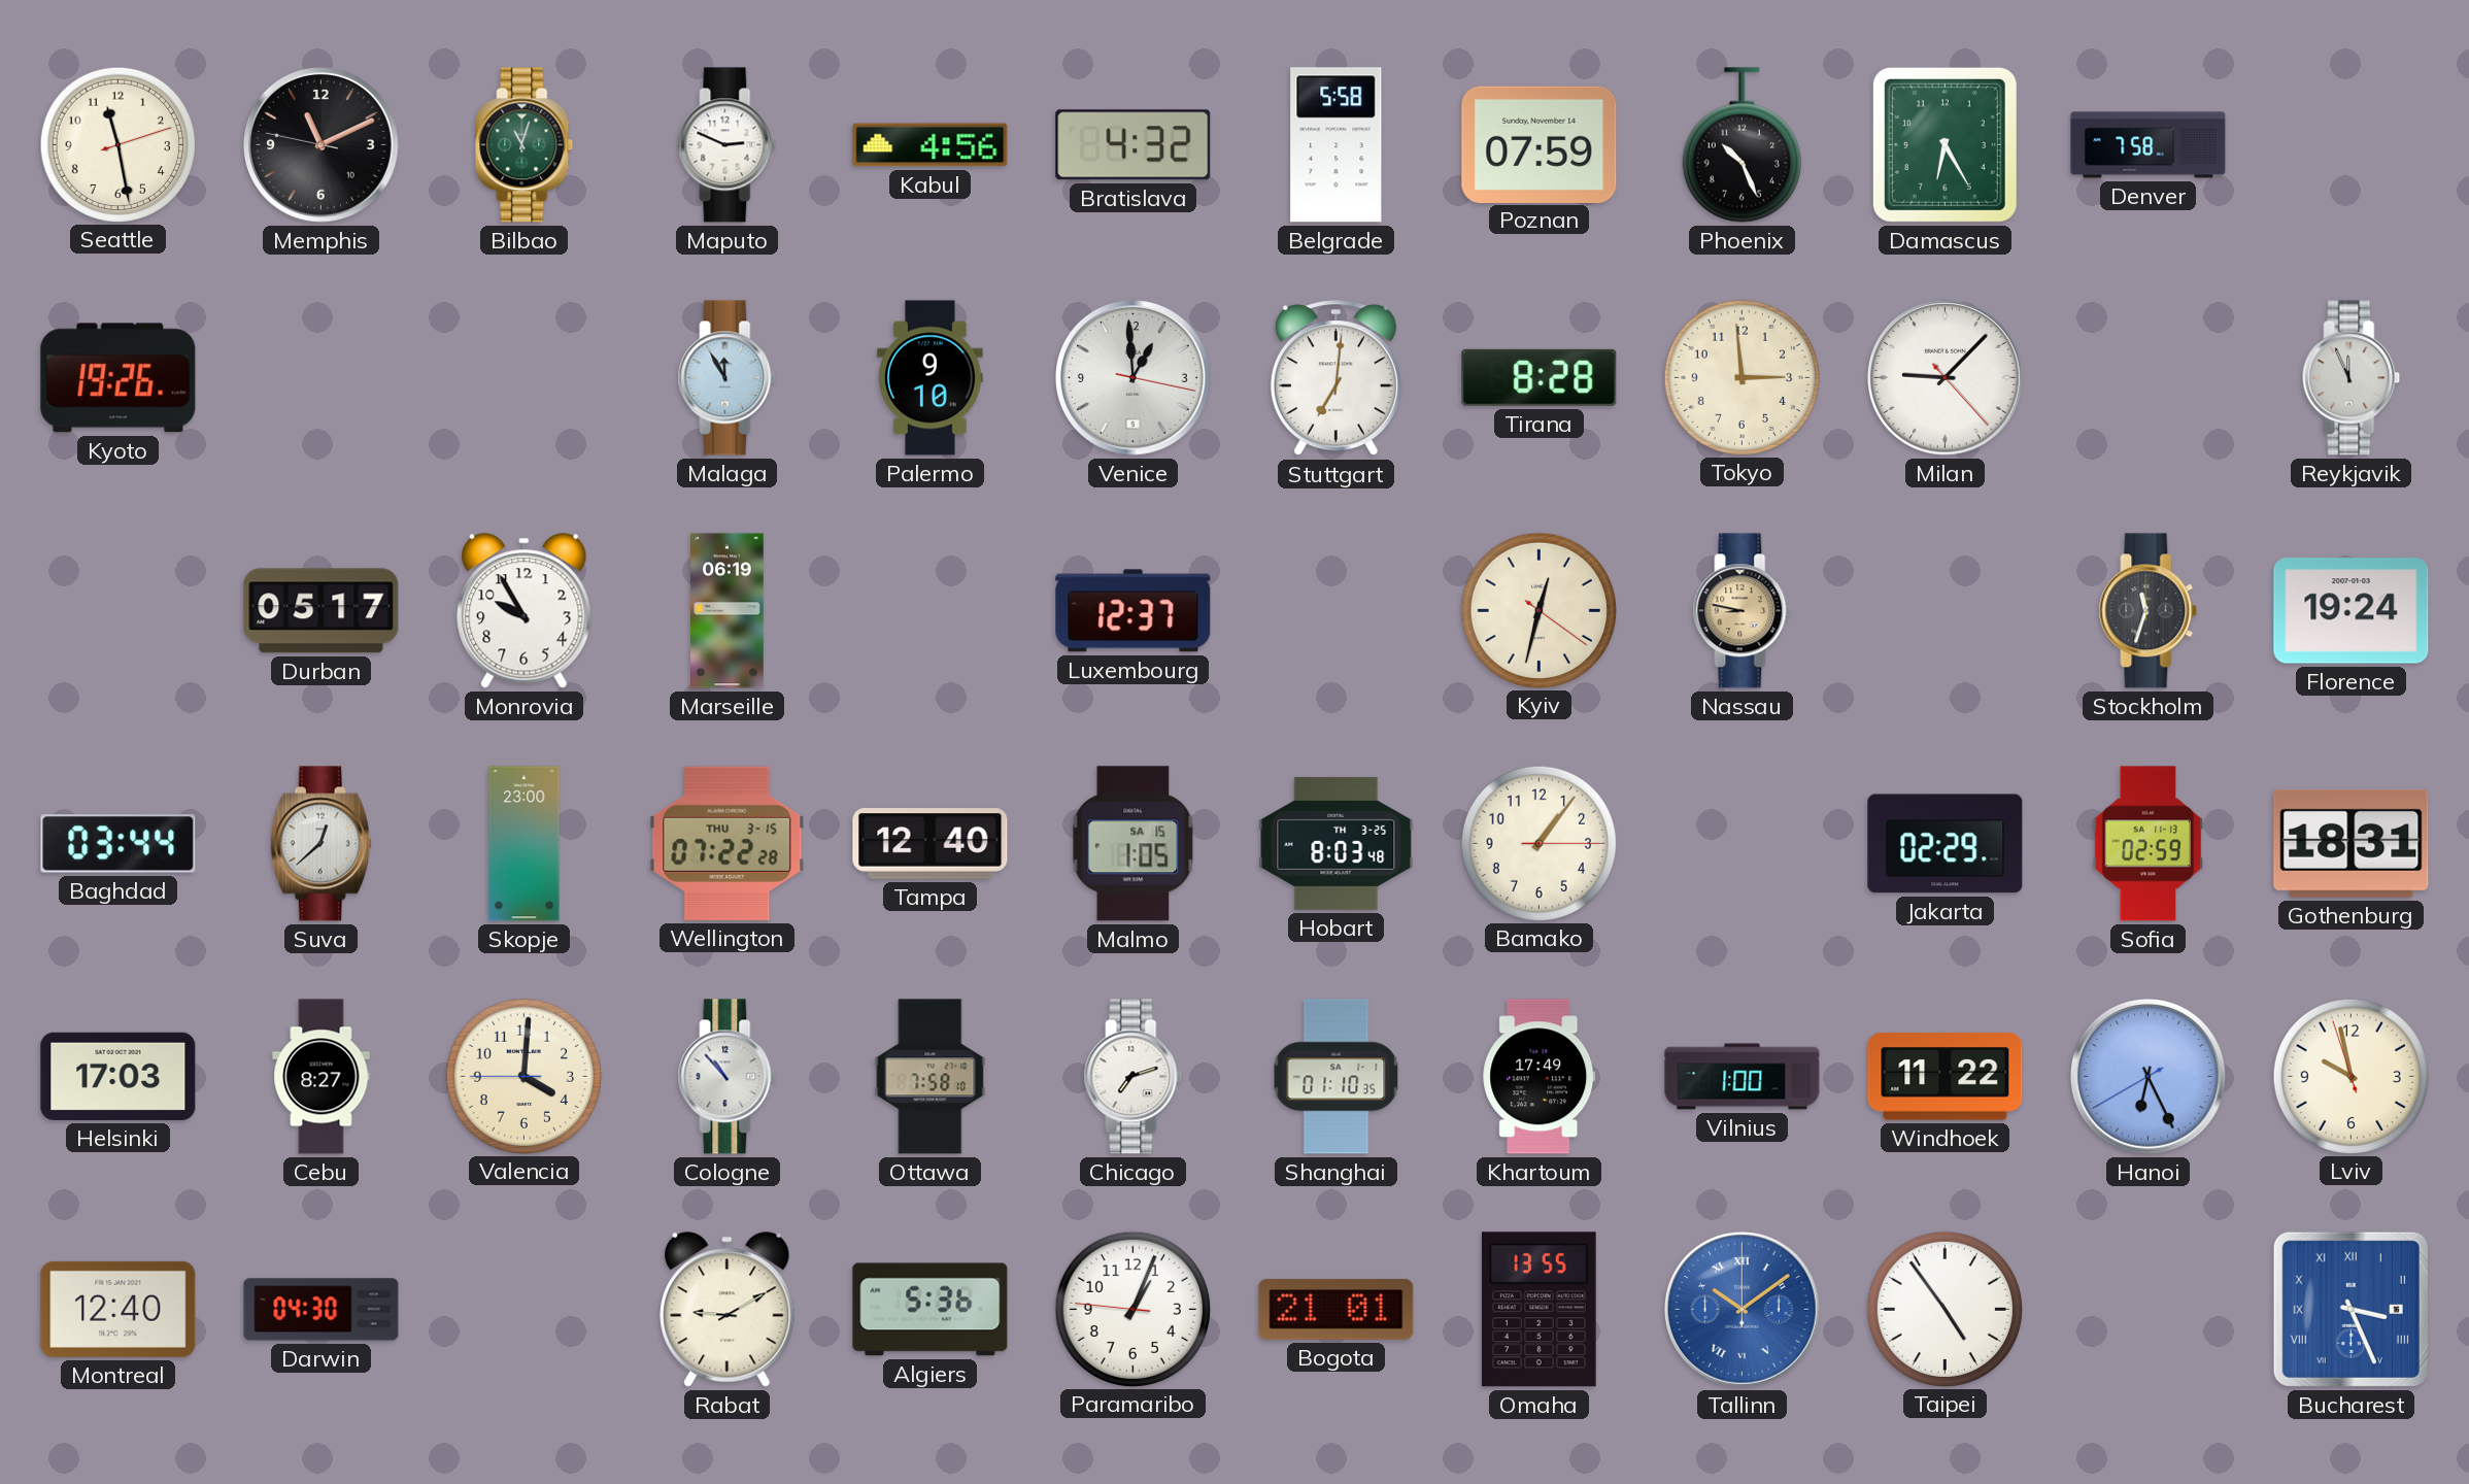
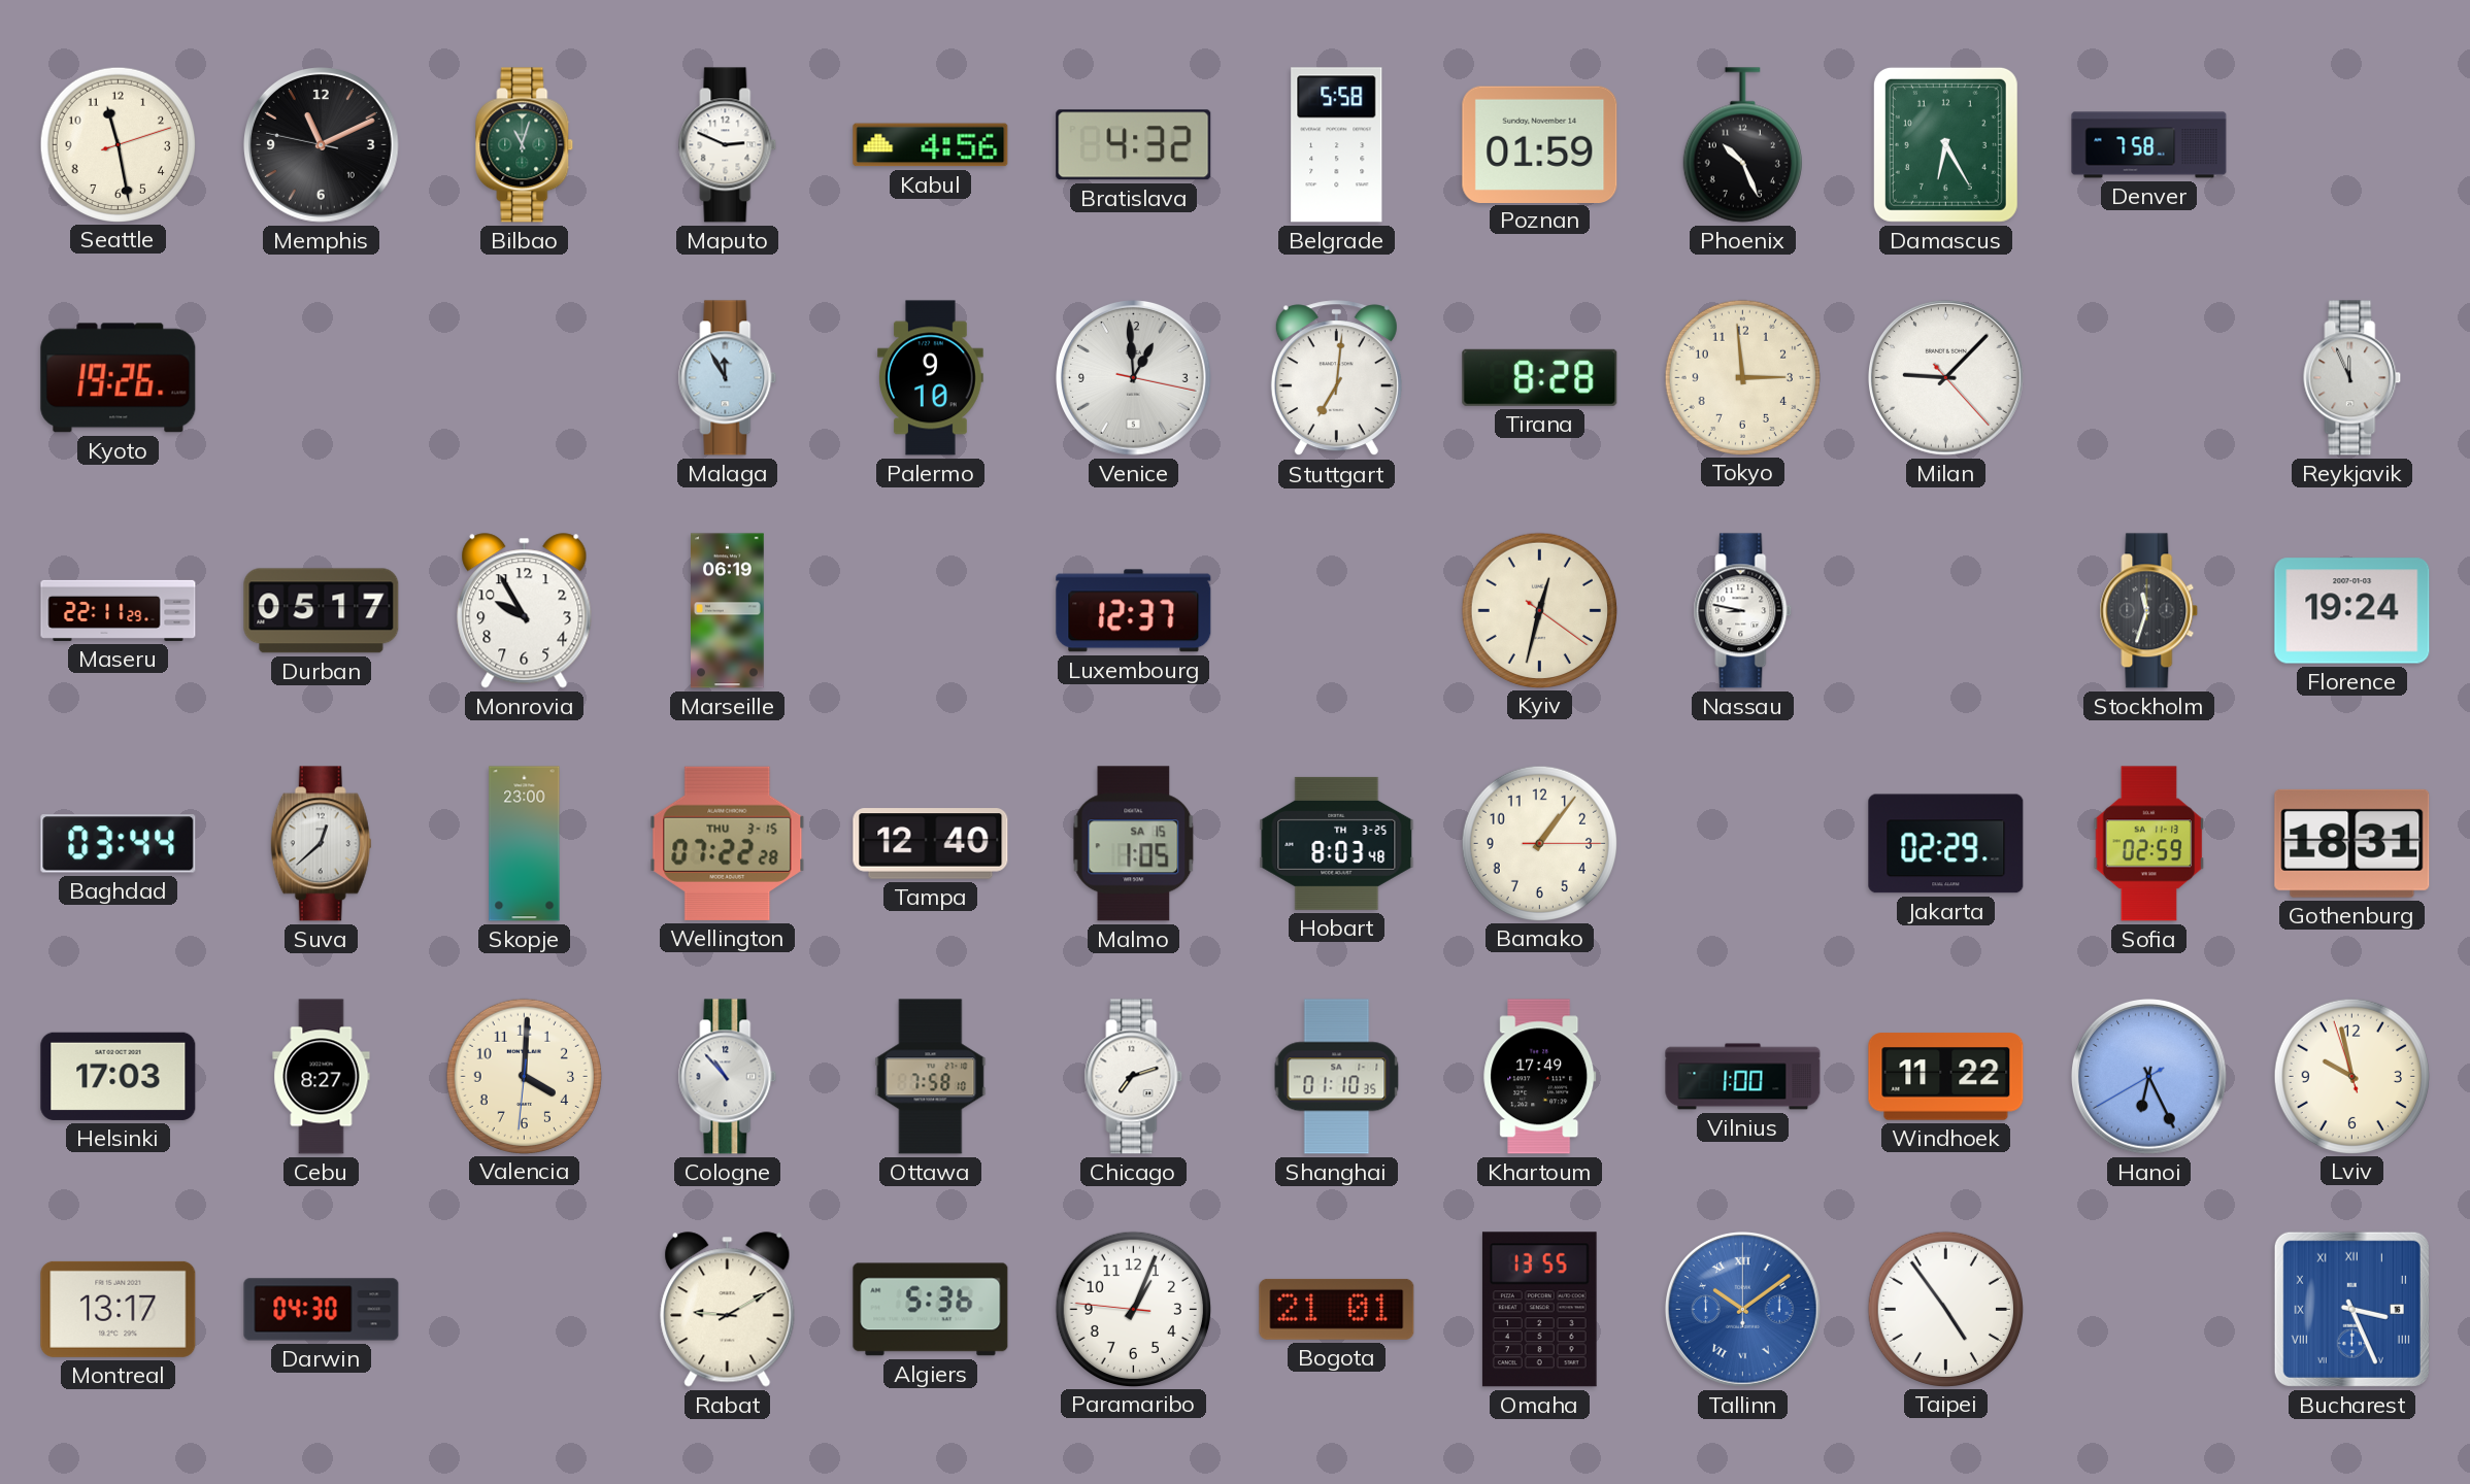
Poznan: 07:59 -> 01:59
Maseru: none -> 22:11
Nassau dial: champagne -> white
Valencia: 4:00:45 -> 4:00:31
Montreal: 12:40 -> 13:17
